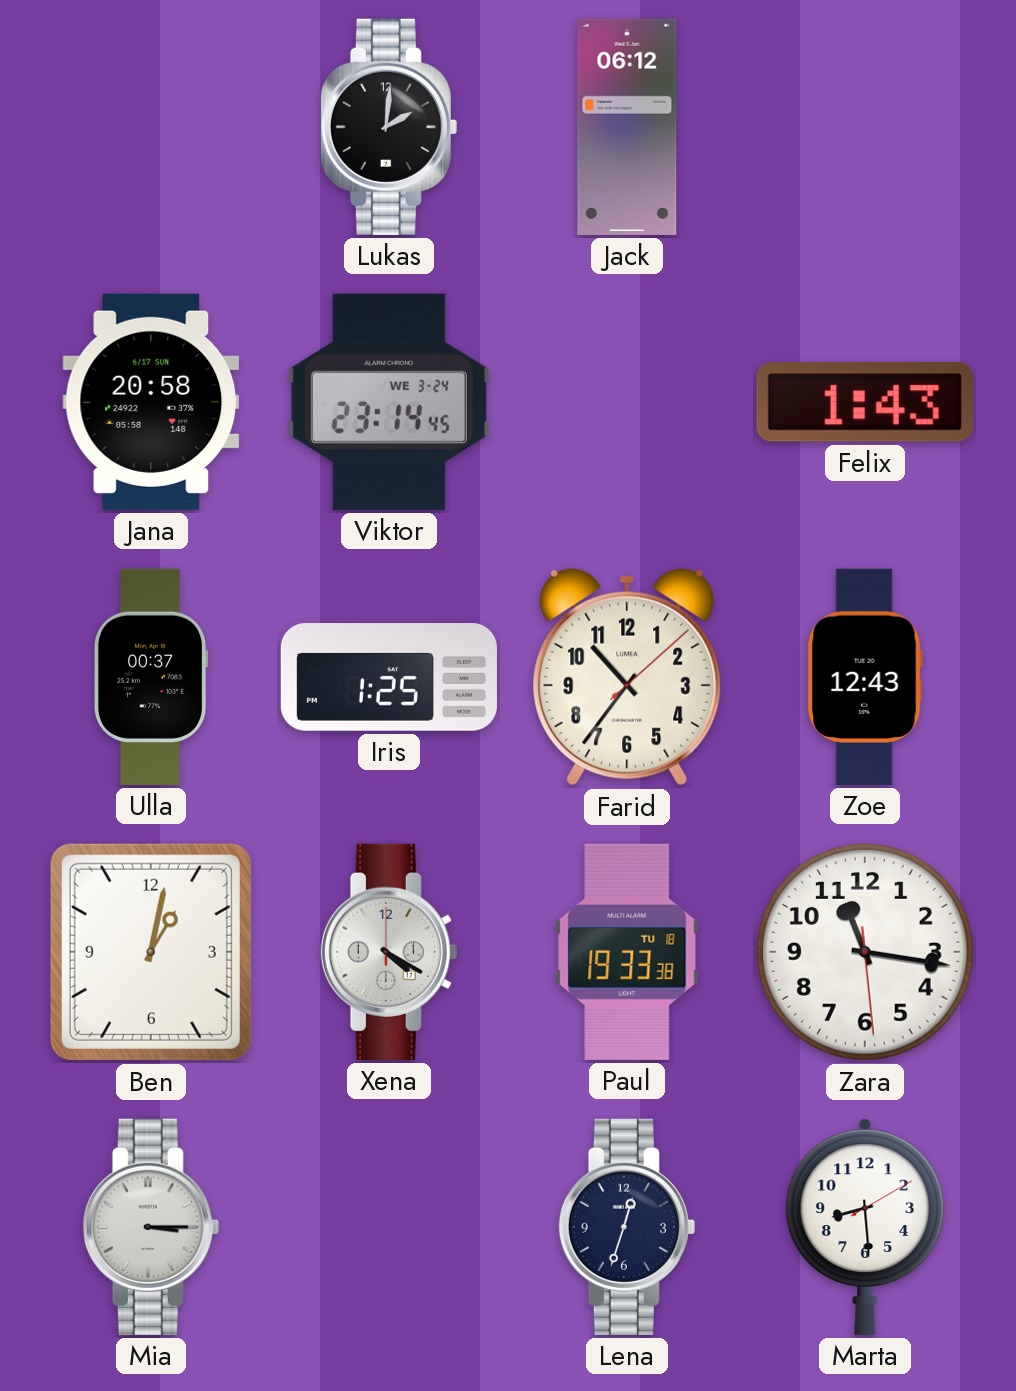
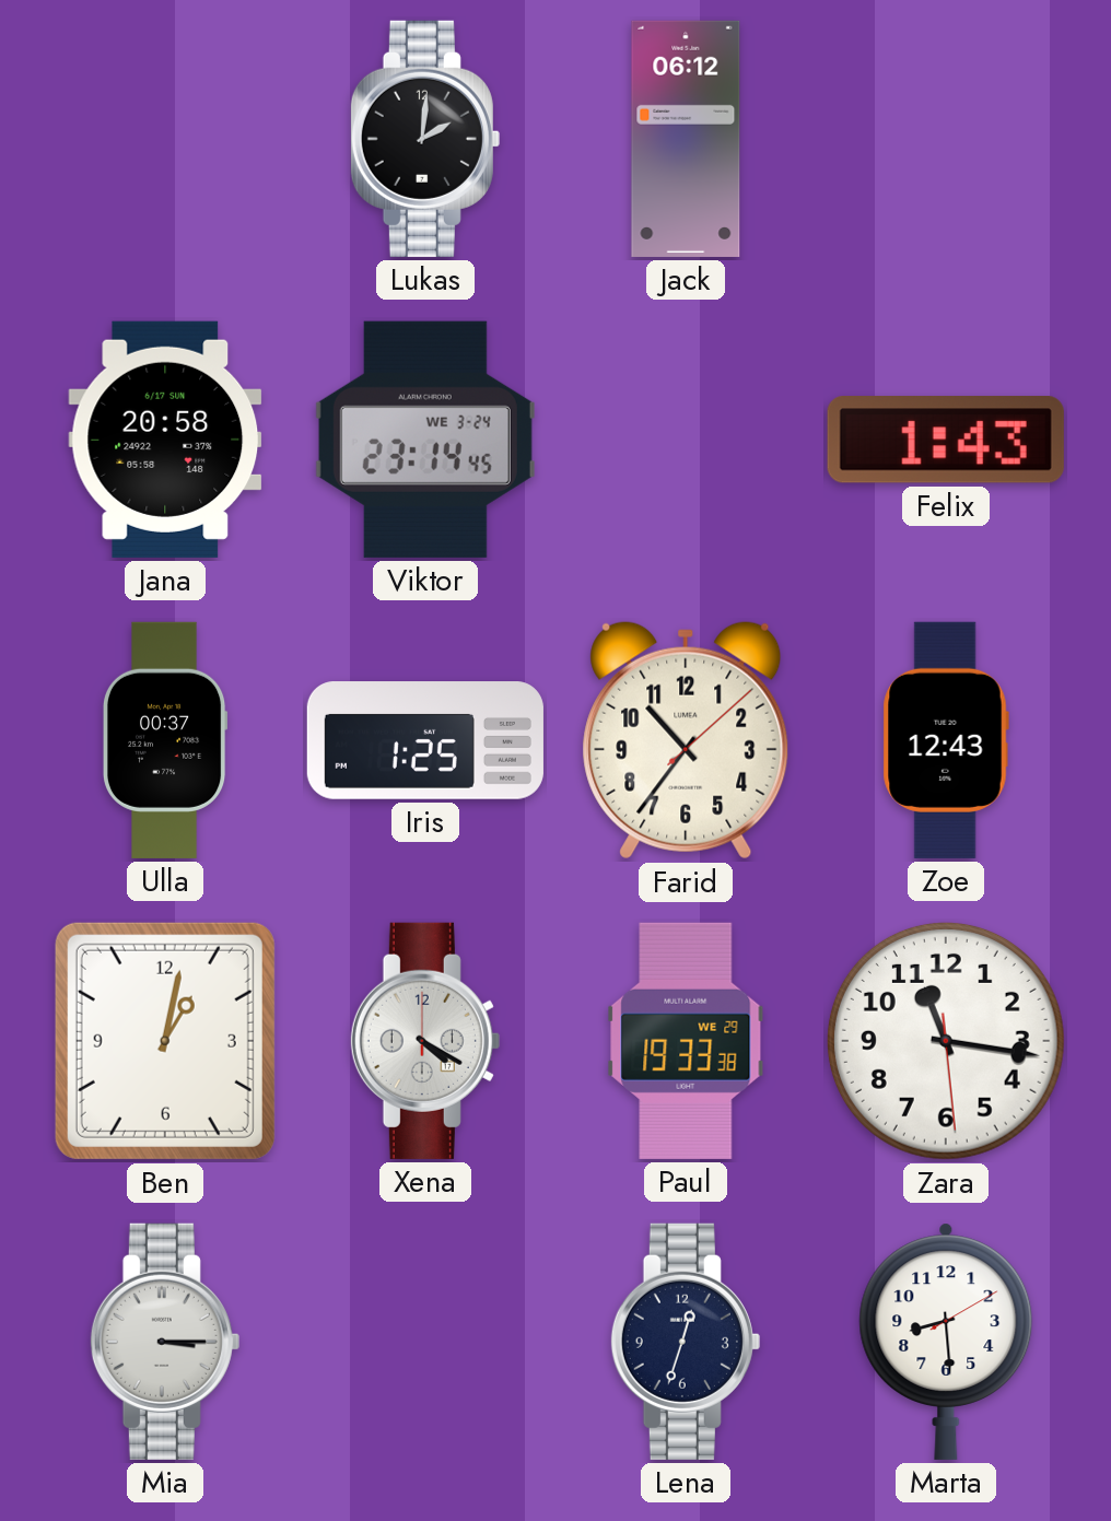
Paul date: TU 18 -> WE 29
